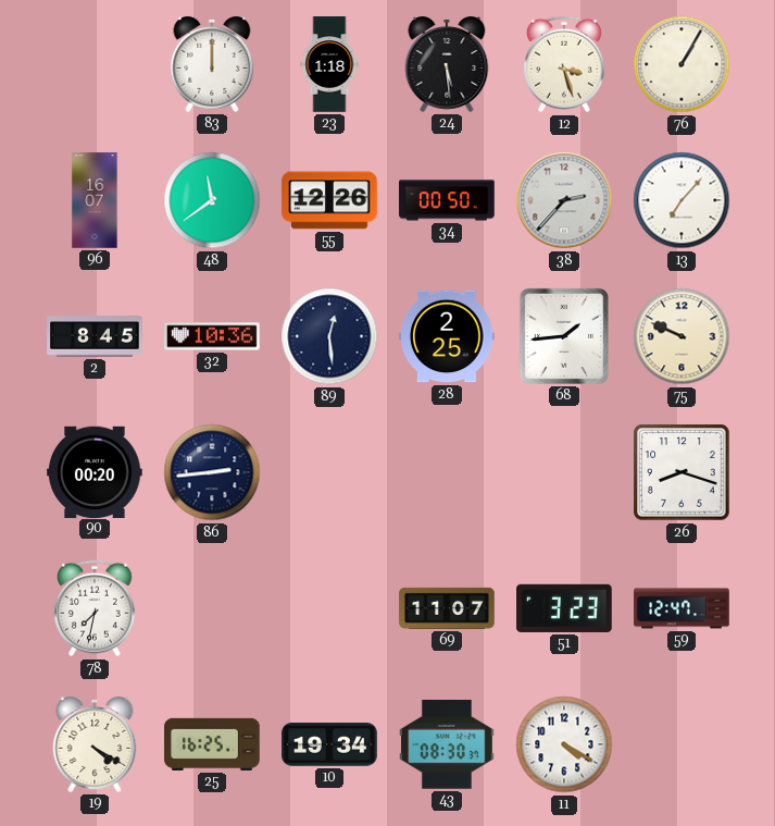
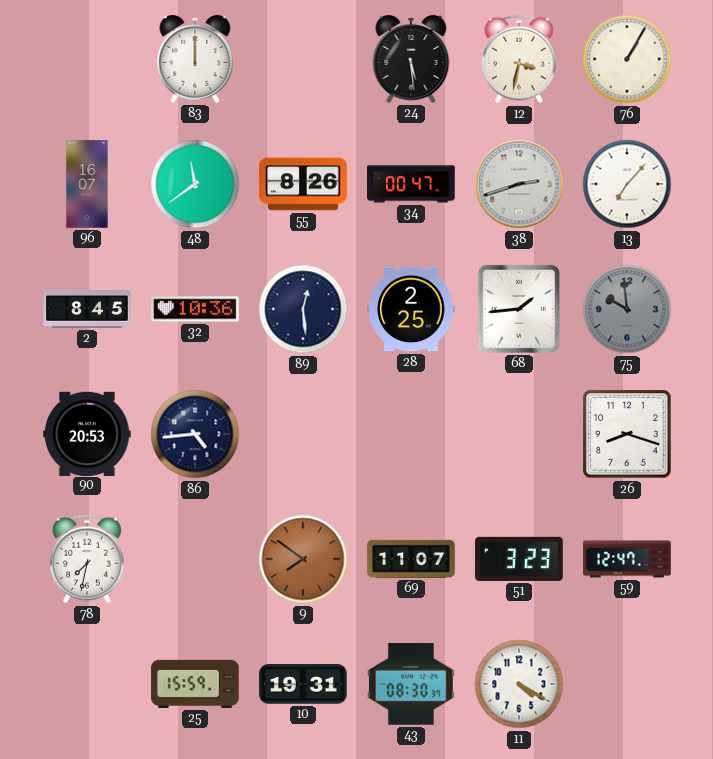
23: 1:18 -> none
12: 3:27 -> 3:32
55: 12:26 -> 8:26
34: 00:50 -> 00:47
38: 2:37 -> 2:42
75: 9:49 -> 9:59
75 dial: cream -> grey
90: 00:20 -> 20:53
86: 2:44 -> 4:44
9: none -> 7:51
19: 4:20 -> none
25: 16:25 -> 15:59
10: 19:34 -> 19:31
